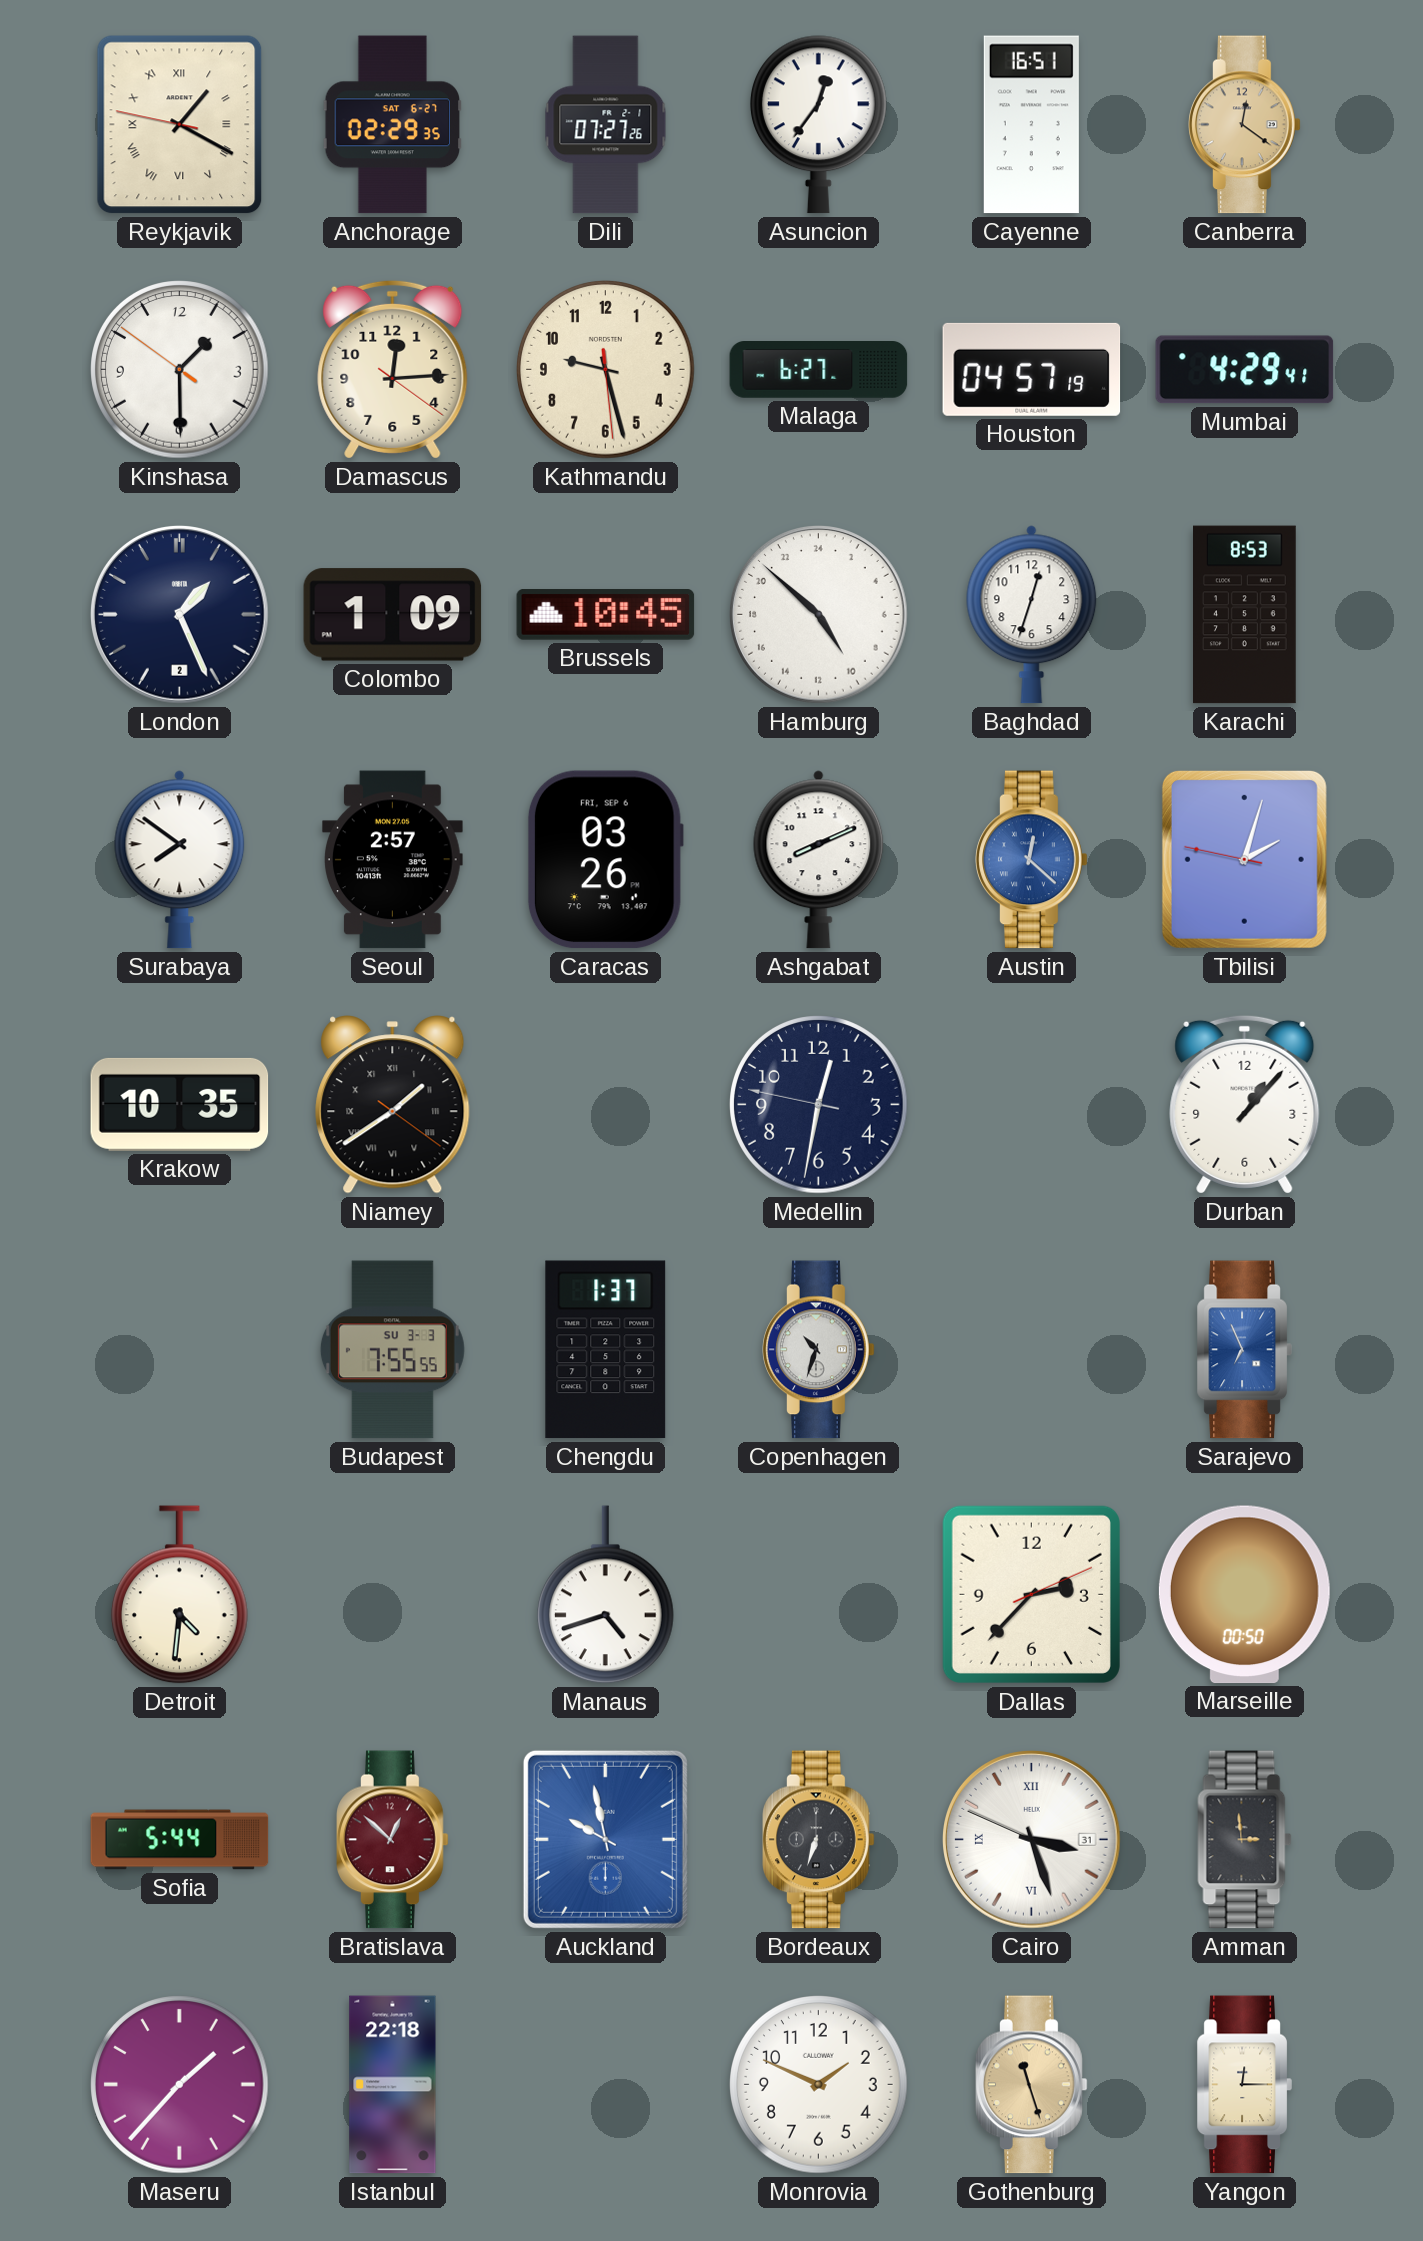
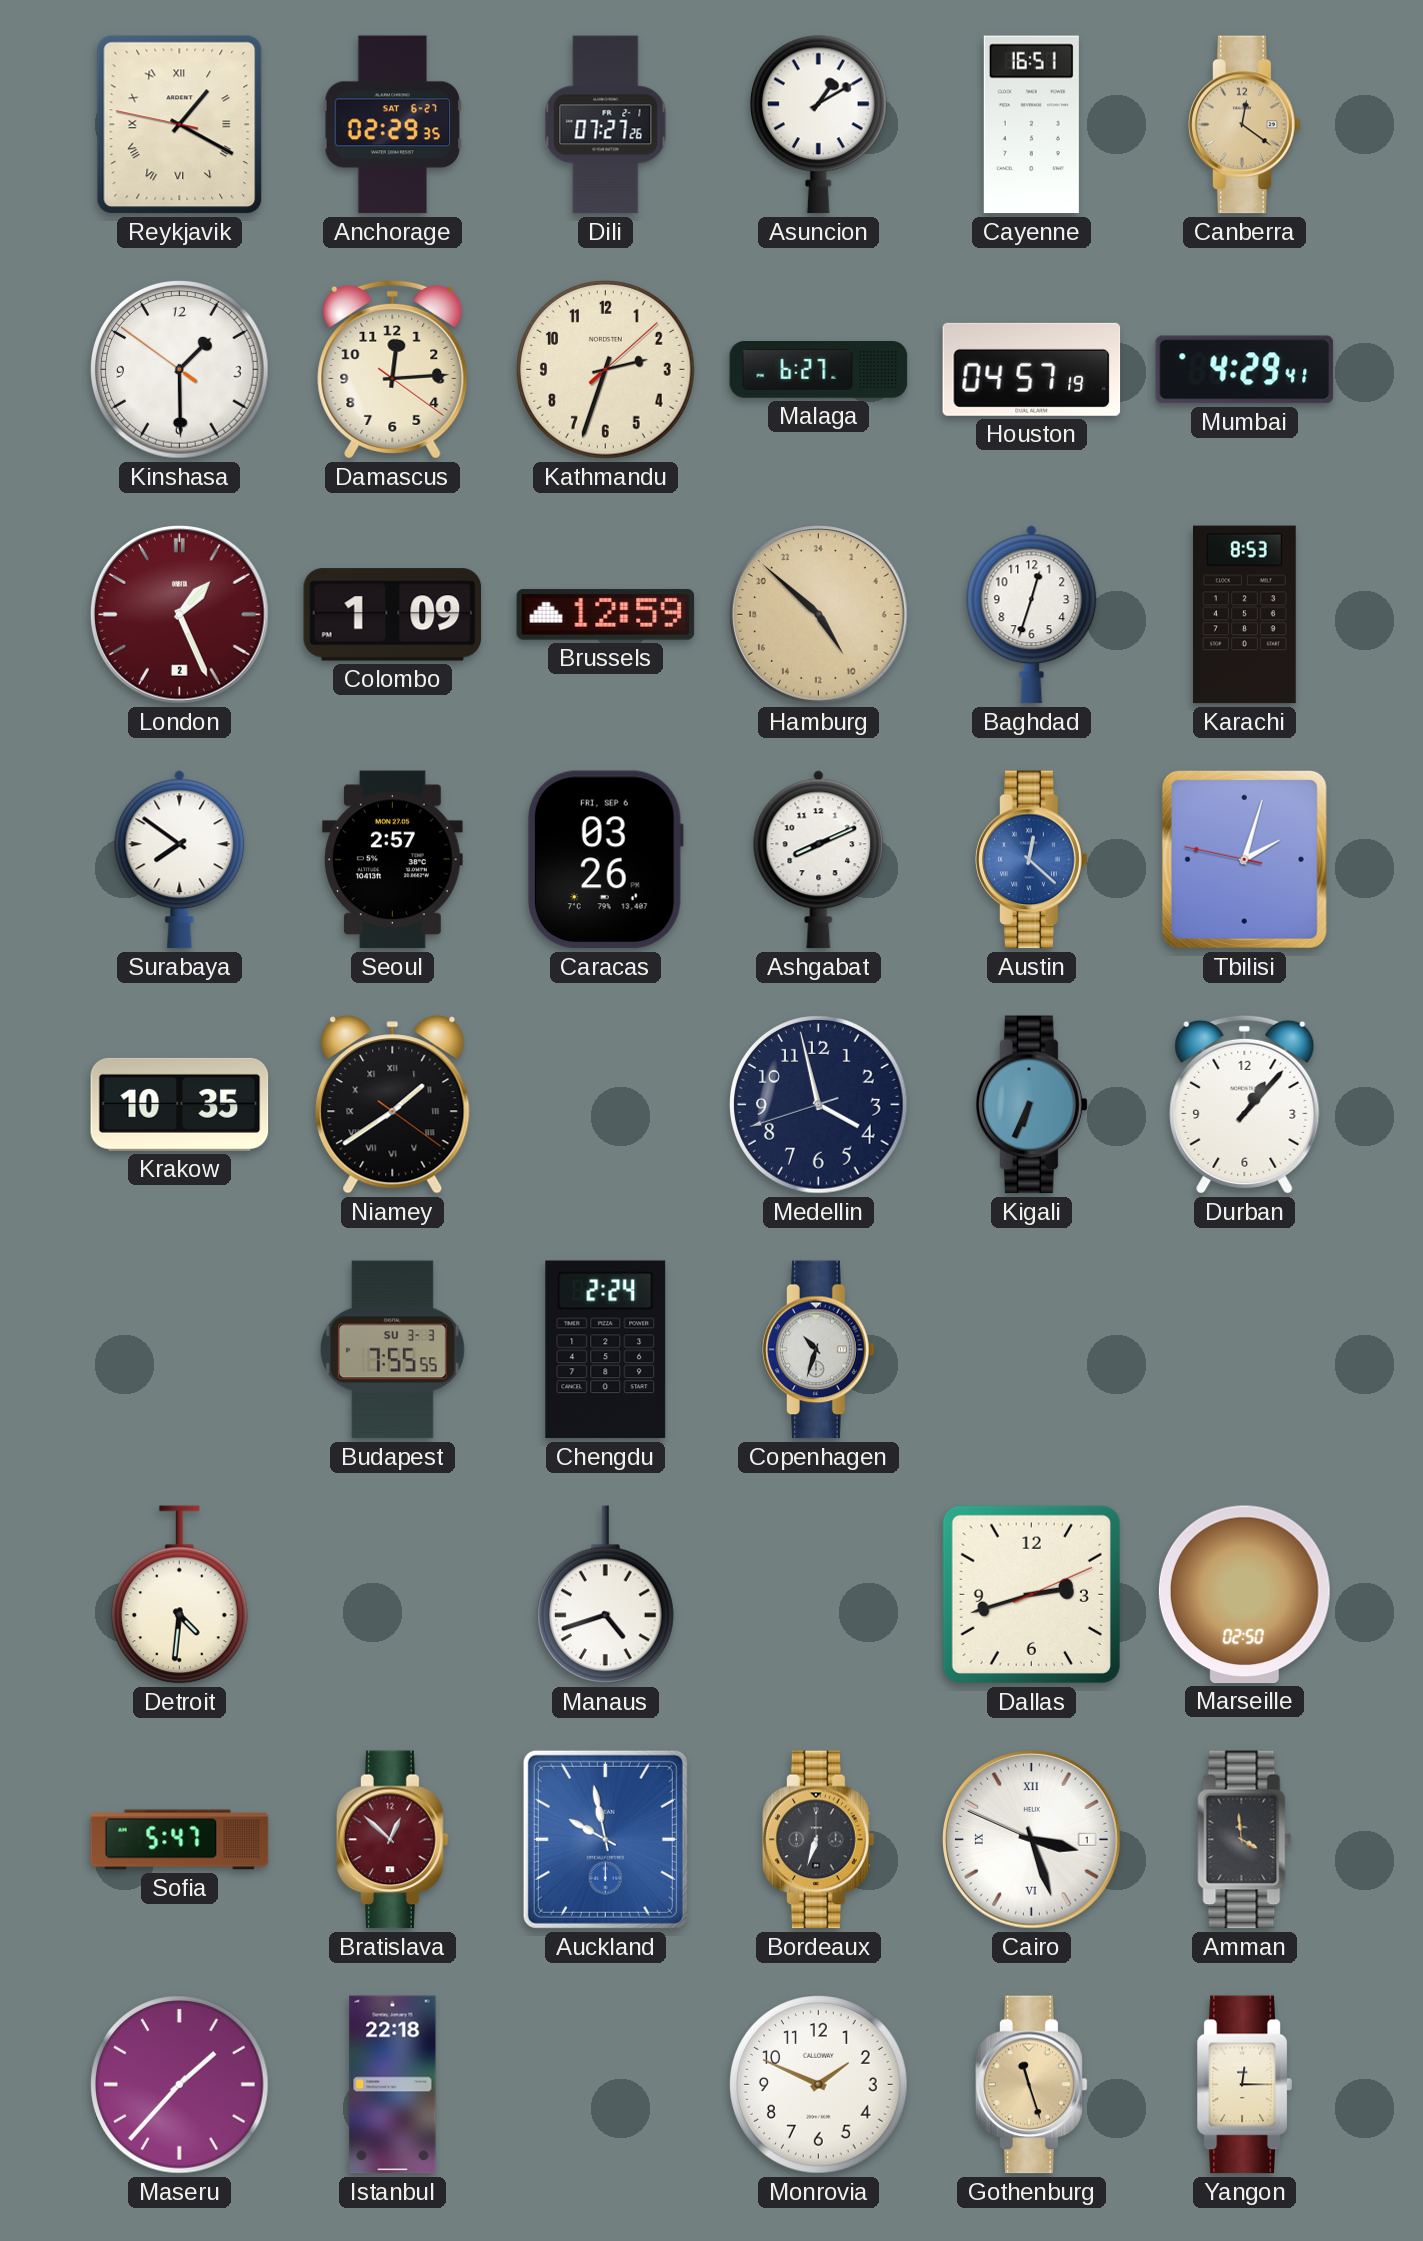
Asuncion: 12:36 -> 1:10
Kathmandu: 9:27 -> 2:33
London dial: navy -> burgundy
Brussels: 10:45 -> 12:59
Hamburg dial: white -> champagne
Medellin: 12:31 -> 3:57
Kigali: none -> 6:34
Chengdu: 1:37 -> 2:24
Sarajevo: 6:56 -> none
Dallas: 2:37 -> 2:42
Marseille: 00:50 -> 02:50
Sofia: 5:44 -> 5:47
Cairo date: 31 -> 1
Amman: 2:59 -> 3:59
